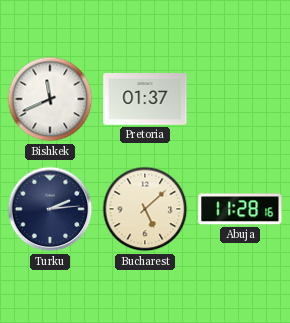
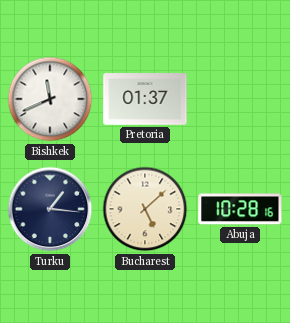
Turku: 2:14 -> 1:16
Abuja: 11:28 -> 10:28
